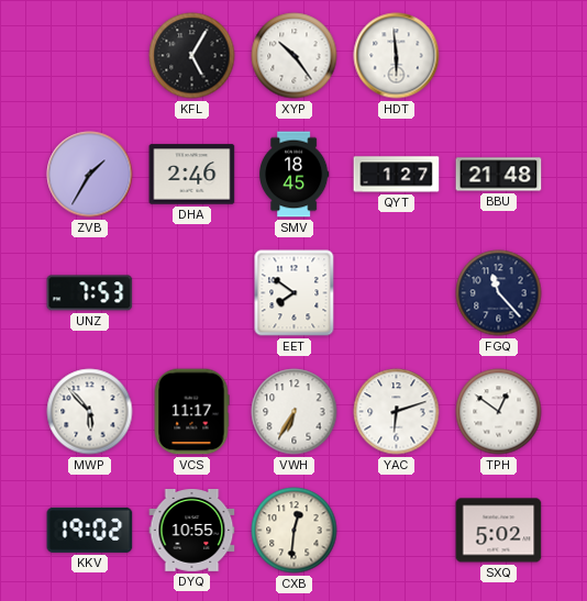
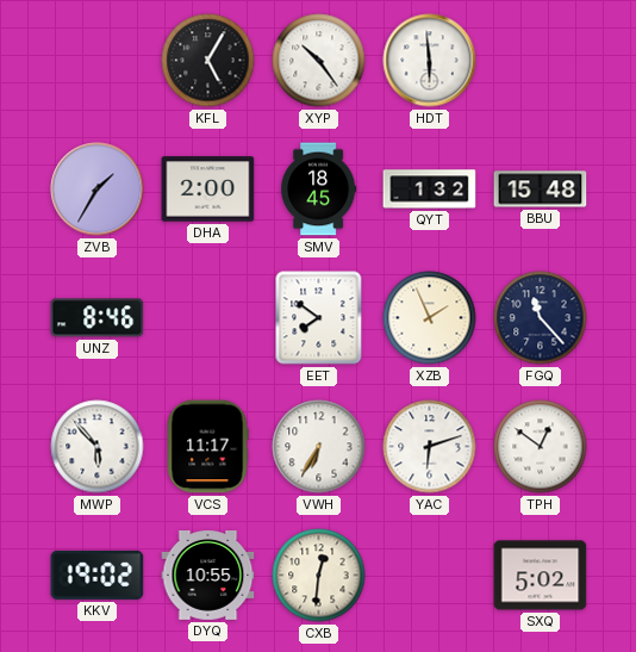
DHA: 2:46 -> 2:00
QYT: 1:27 -> 1:32
BBU: 21:48 -> 15:48
UNZ: 7:53 -> 8:46
XZB: none -> 1:56
